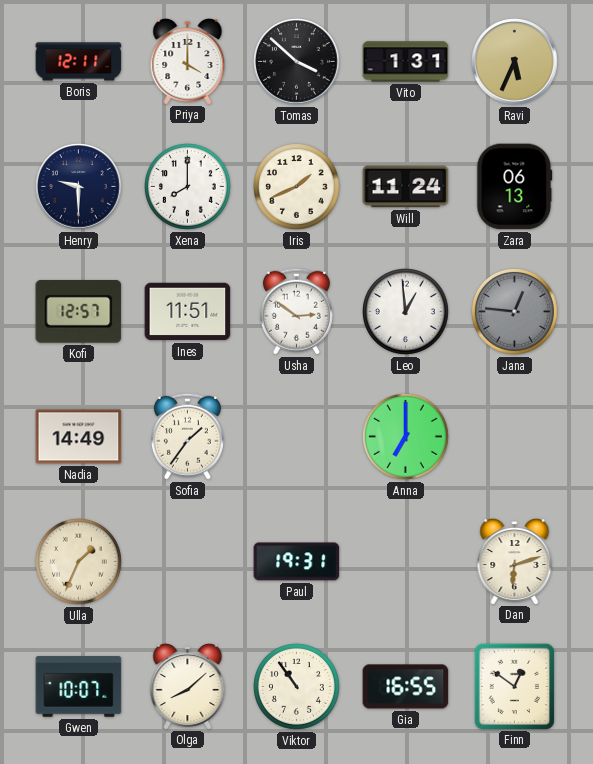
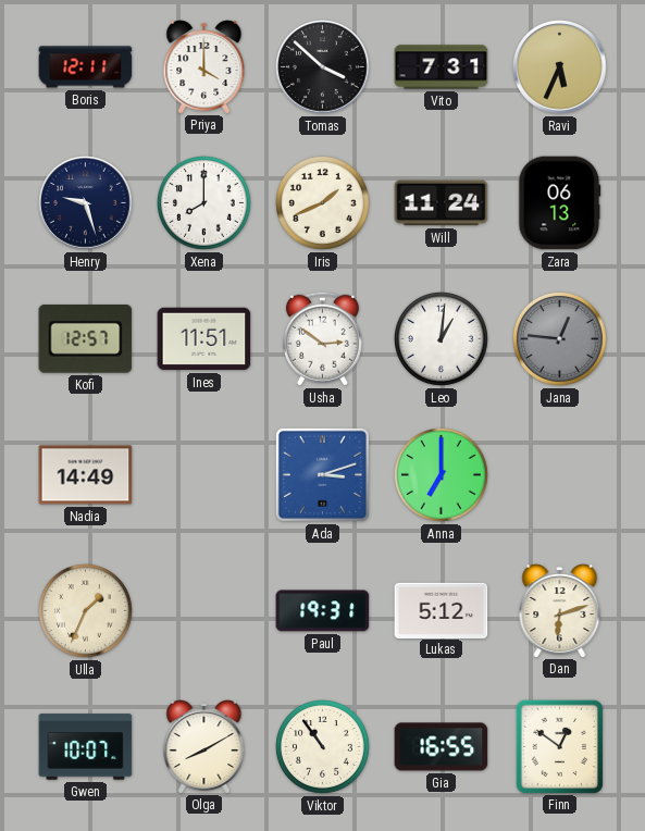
Vito: 1:31 -> 7:31
Henry: 9:30 -> 9:27
Leo: 12:59 -> 1:01
Sofia: 1:36 -> none
Ada: none -> 3:12
Lukas: none -> 5:12
Olga: 8:08 -> 8:10
